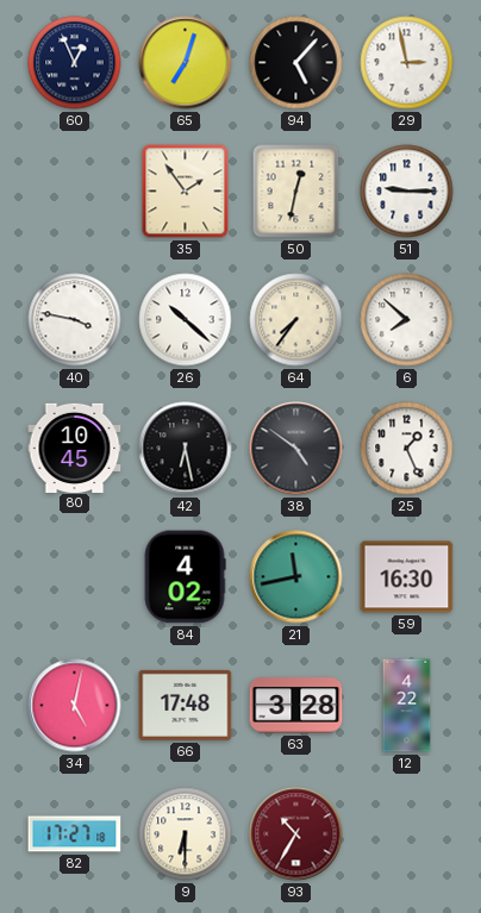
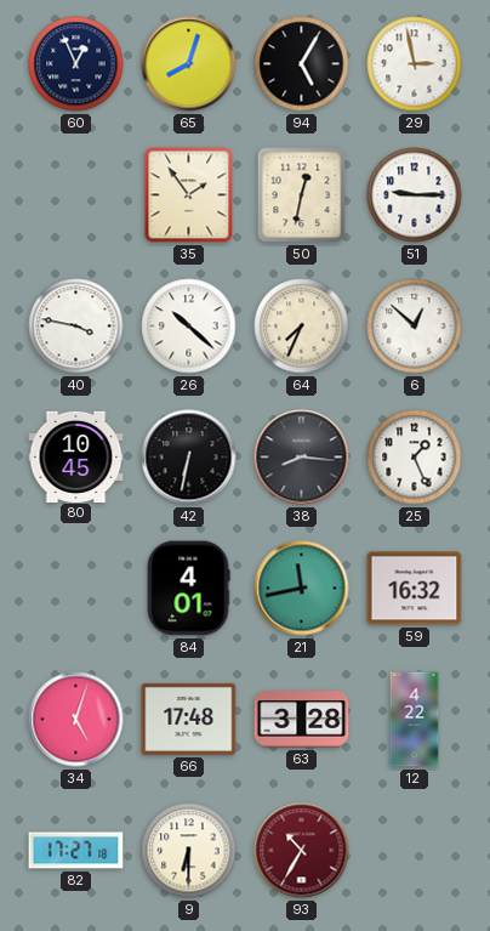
65: 7:03 -> 8:03
94: 5:07 -> 5:05
64: 7:36 -> 7:34
6: 7:52 -> 12:52
42: 6:28 -> 6:32
38: 4:51 -> 8:16
84: 4:02 -> 4:01
59: 16:30 -> 16:32
34: 5:02 -> 5:03
